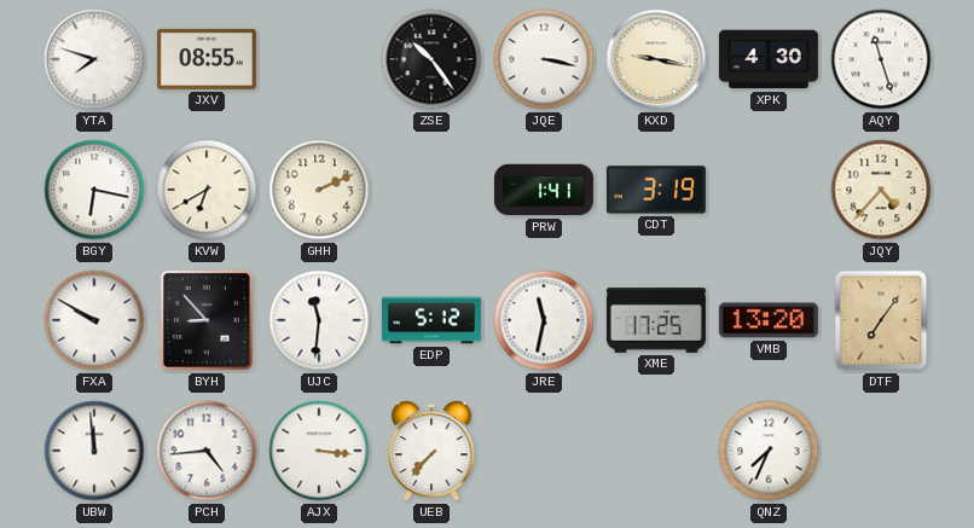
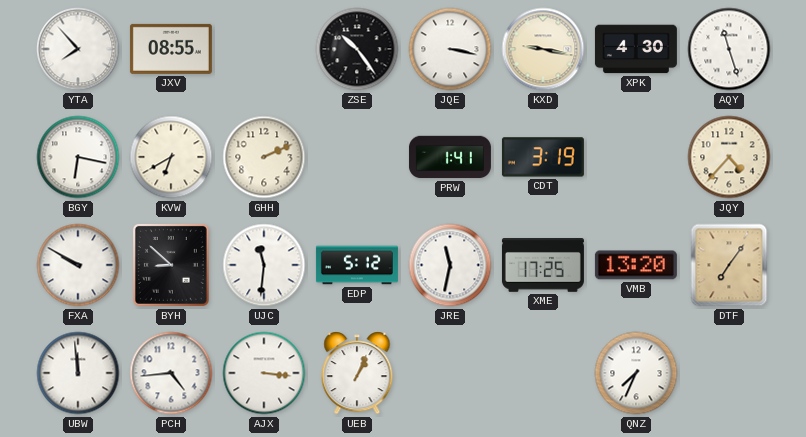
YTA: 7:48 -> 7:53
BYH: 8:53 -> 8:52
UEB: 7:37 -> 1:04
